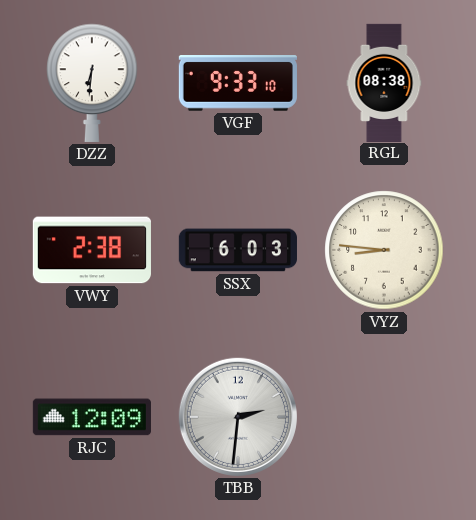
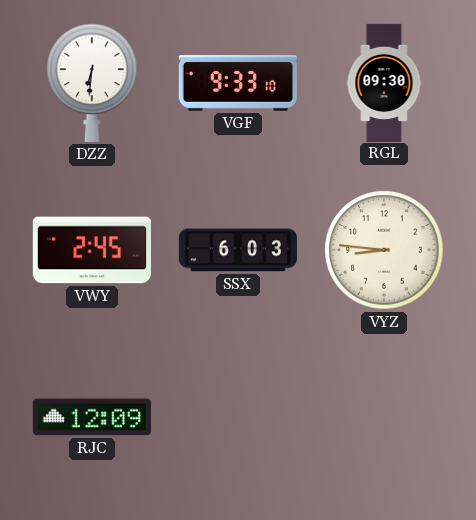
RGL: 08:38 -> 09:30
VWY: 2:38 -> 2:45
TBB: 2:31 -> none
